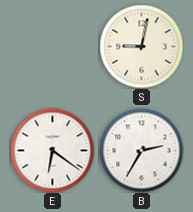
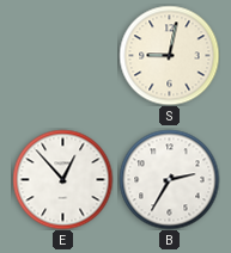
E: 6:21 -> 12:53
